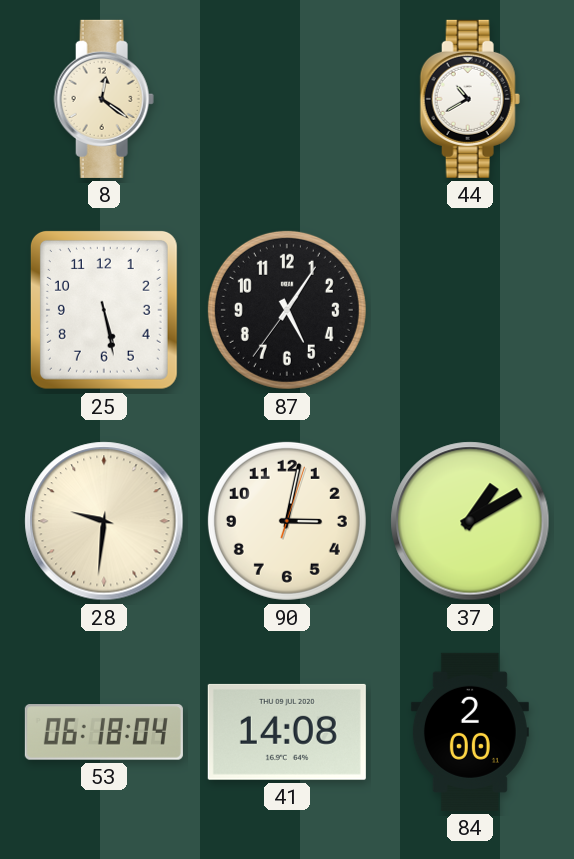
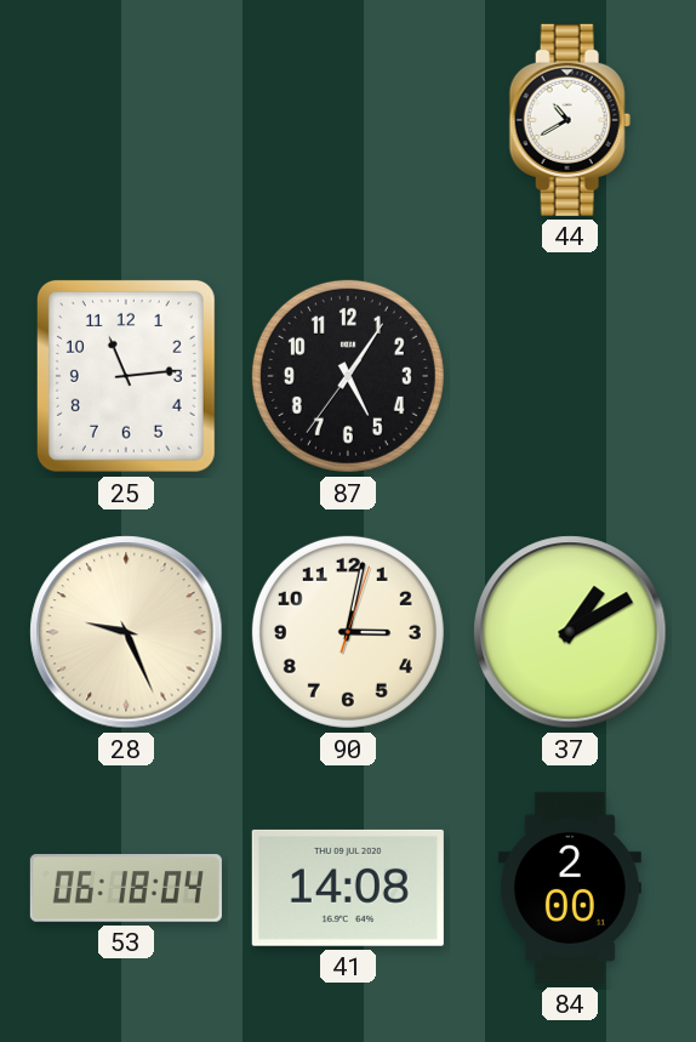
8: 12:21 -> none
25: 5:28 -> 11:14
28: 9:31 -> 9:26
